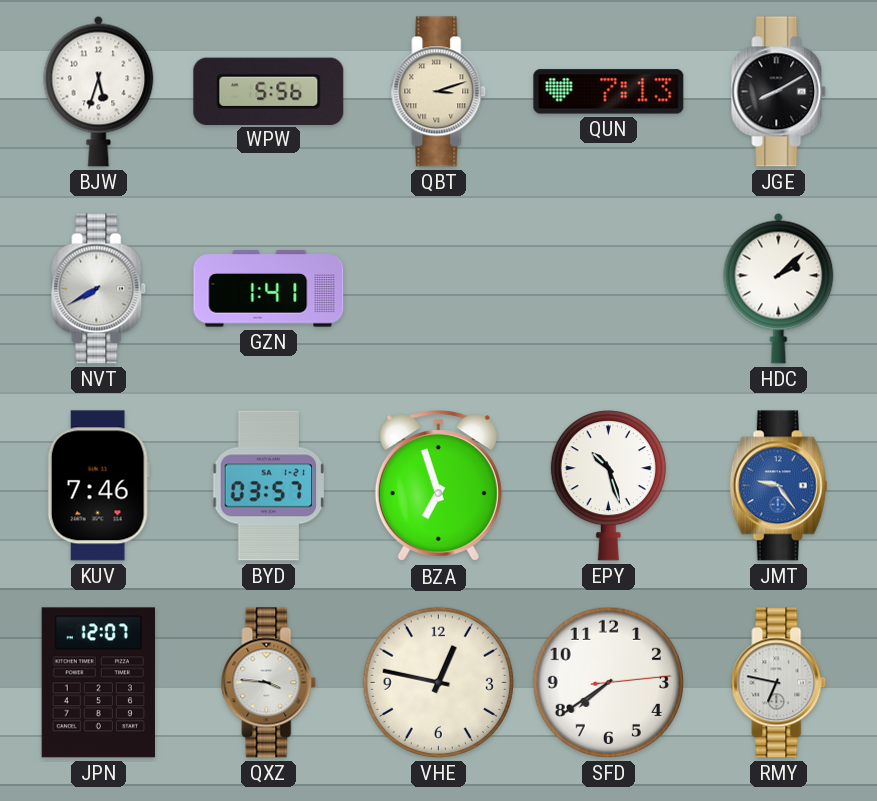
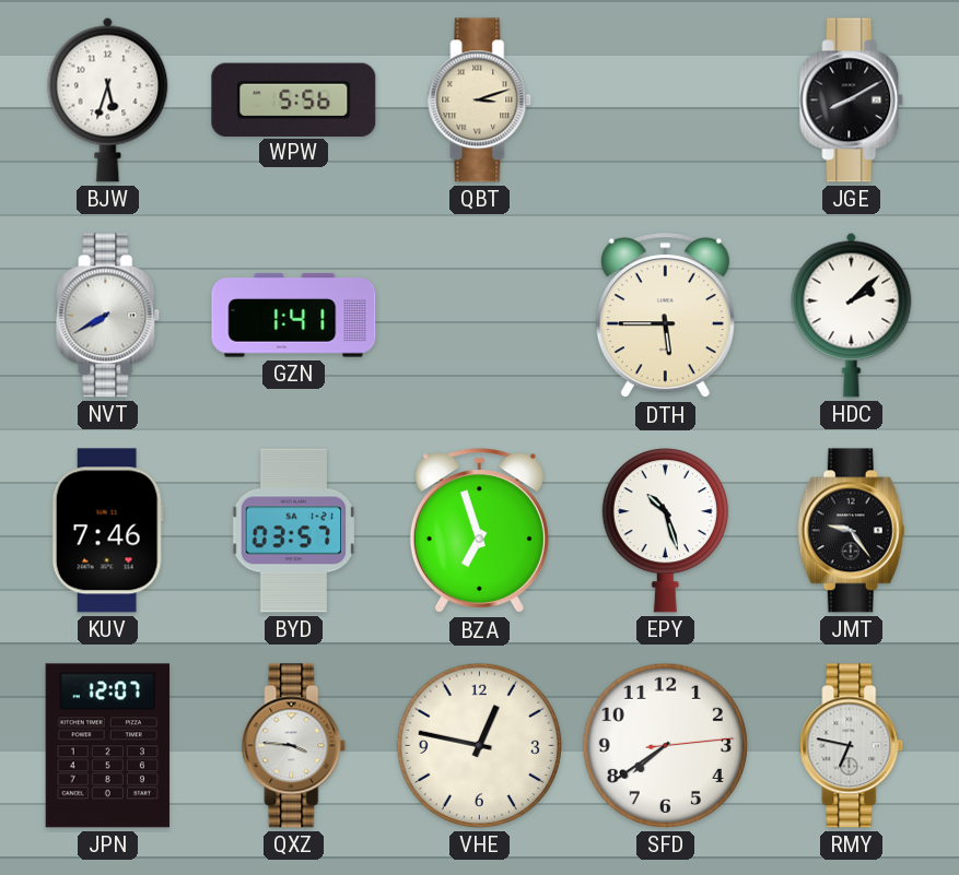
QUN: 7:13 -> none
DTH: none -> 5:45
JMT dial: blue -> black
